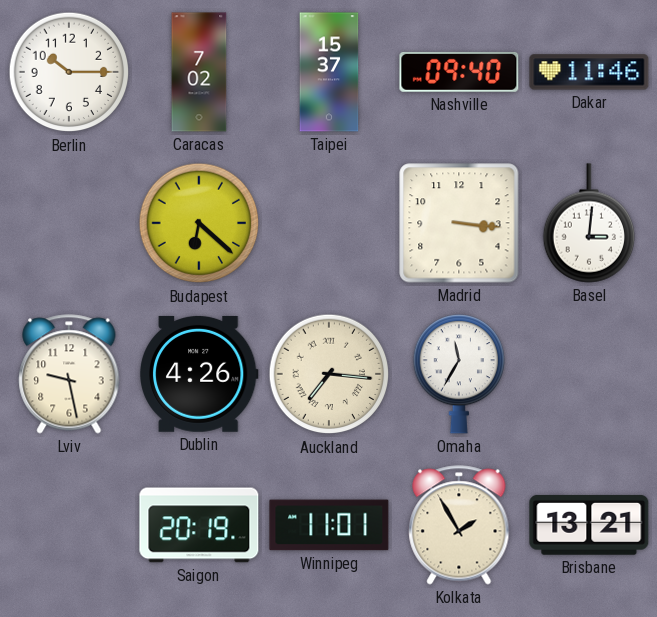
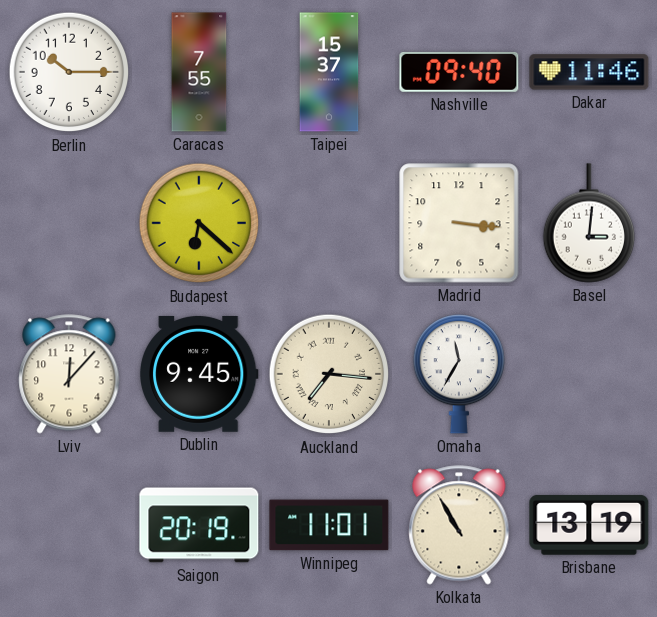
Caracas: 7:02 -> 7:55
Lviv: 9:28 -> 12:07
Dublin: 4:26 -> 9:45
Kolkata: 1:55 -> 10:55
Brisbane: 13:21 -> 13:19
